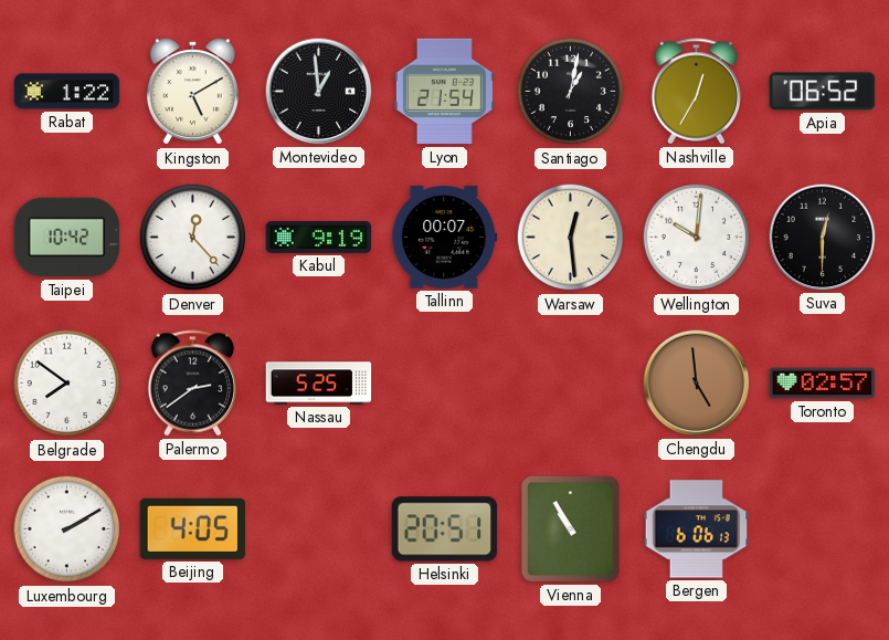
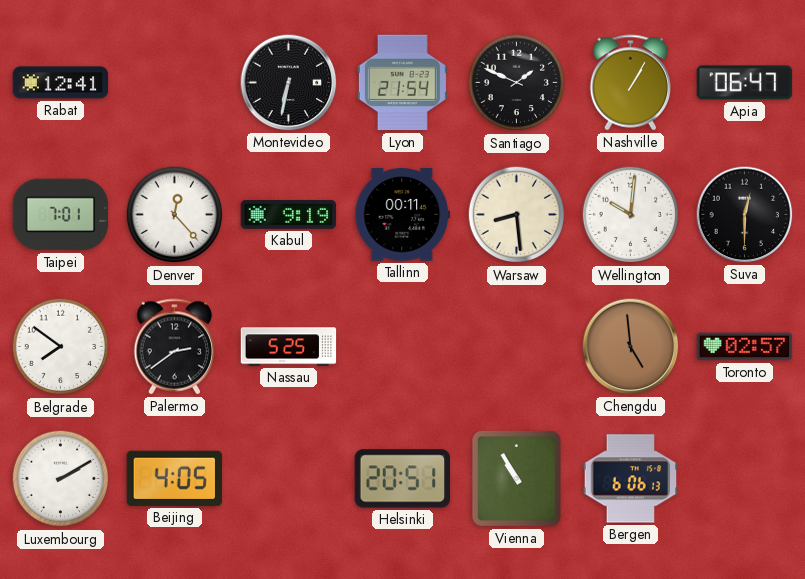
Rabat: 1:22 -> 12:41
Kingston: 5:10 -> none
Montevideo: 12:59 -> 6:32
Santiago: 1:02 -> 1:49
Nashville: 12:35 -> 1:05
Apia: 06:52 -> 06:47
Taipei: 10:42 -> 7:01
Tallinn: 00:07 -> 00:11
Warsaw: 12:29 -> 8:29
